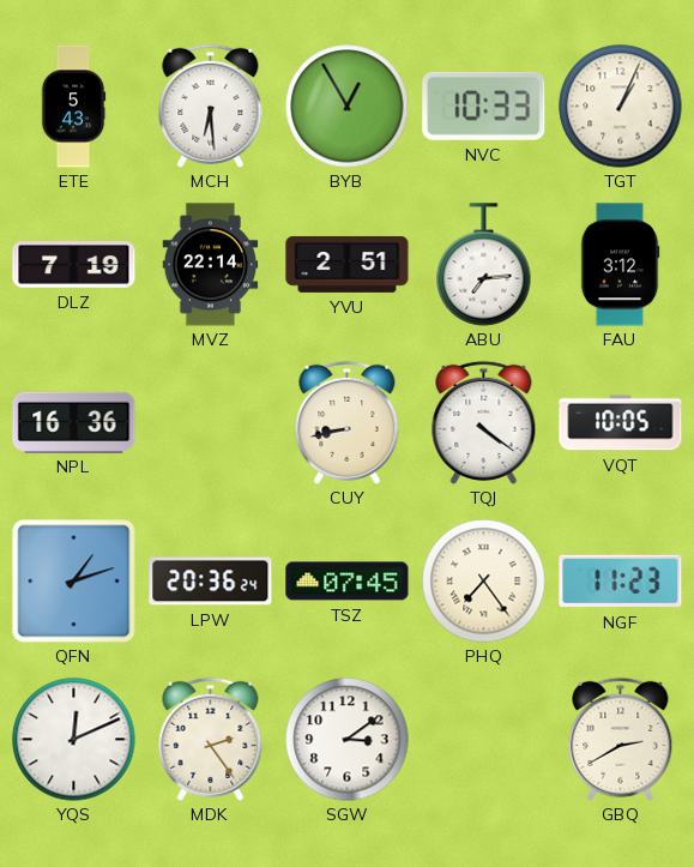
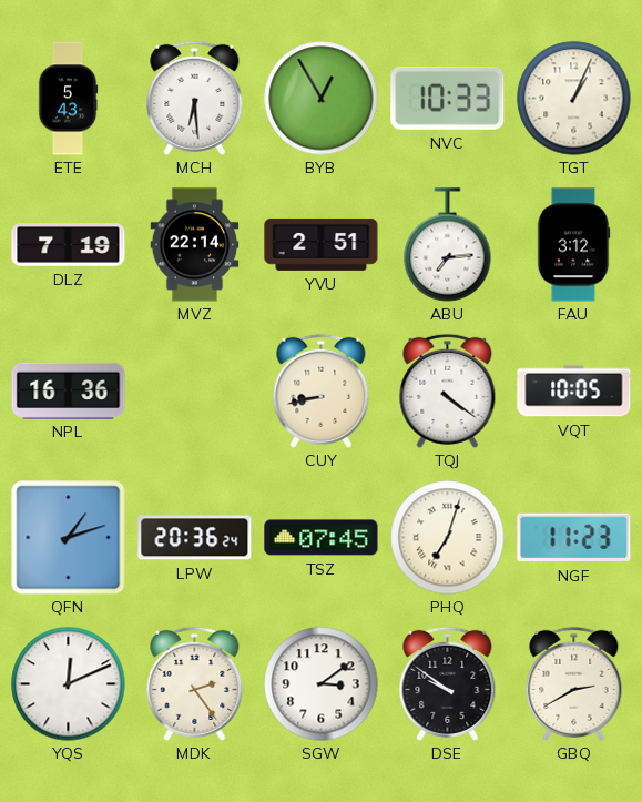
PHQ: 7:24 -> 7:03
DSE: none -> 9:51
